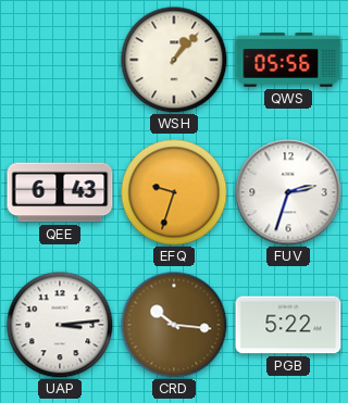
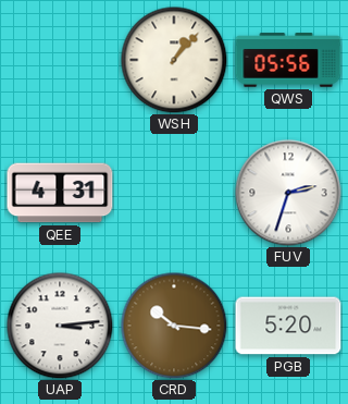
QEE: 6:43 -> 4:31
EFQ: 9:33 -> none
PGB: 5:22 -> 5:20
